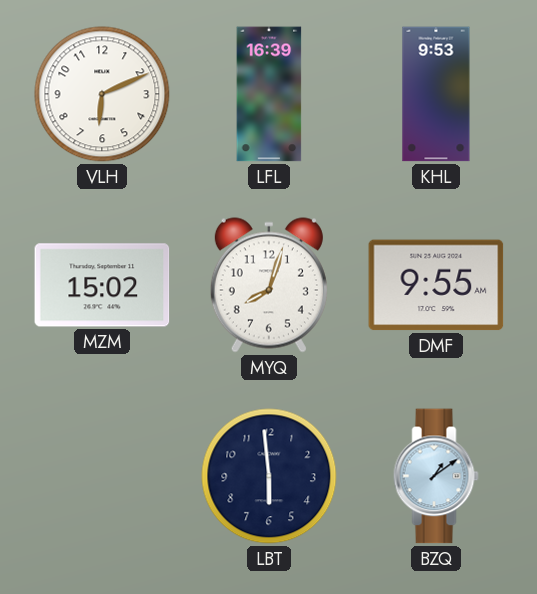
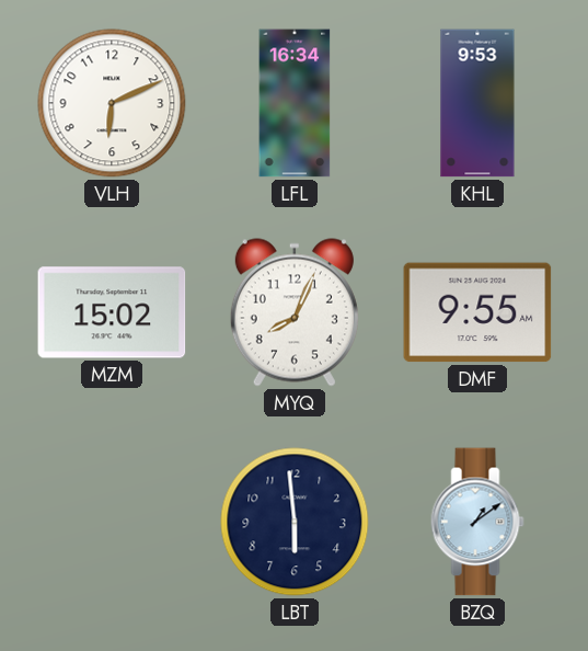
LFL: 16:39 -> 16:34
MYQ: 8:03 -> 8:04
